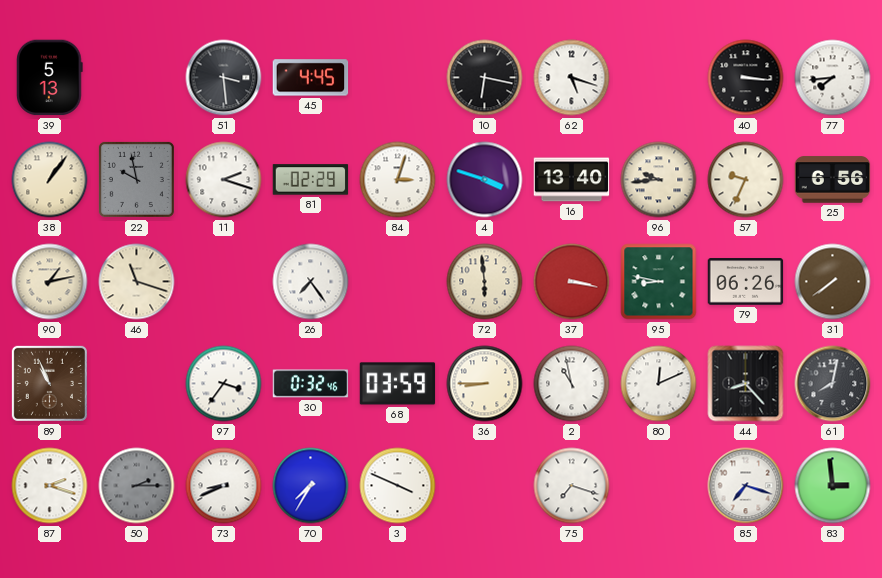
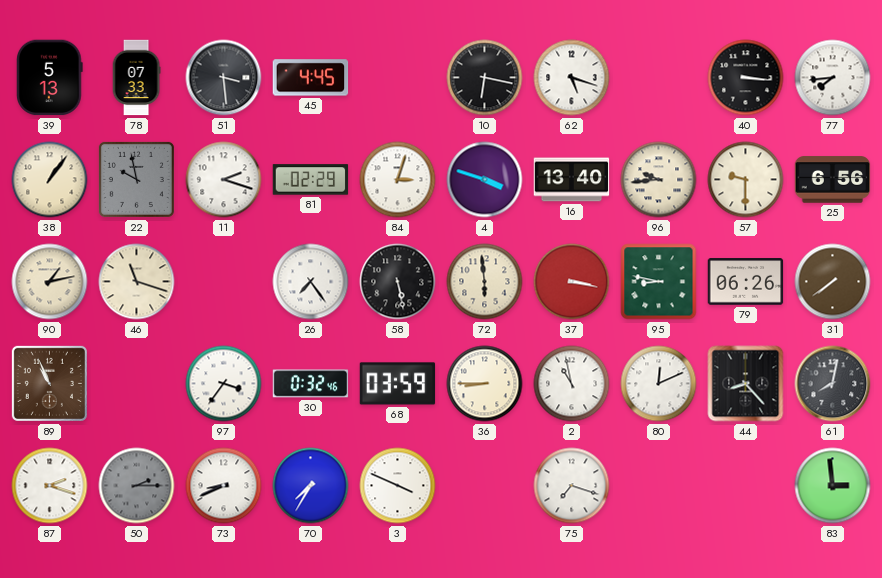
78: none -> 07:33
57: 9:34 -> 9:30
58: none -> 5:28
85: 7:18 -> none
